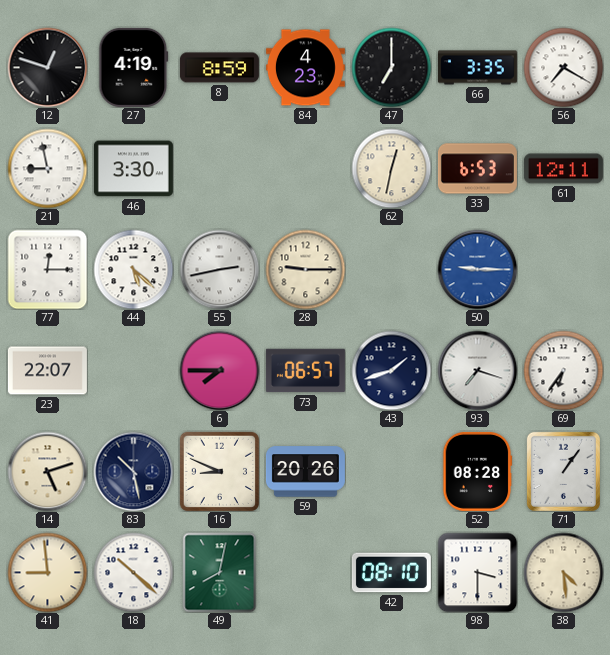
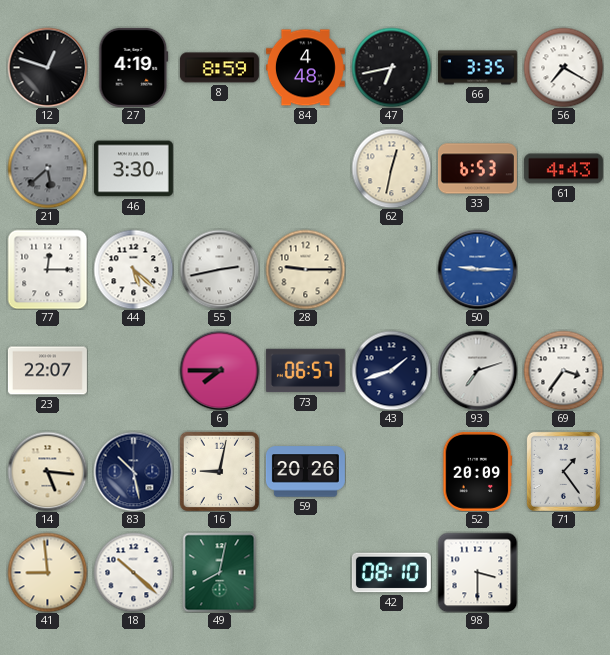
84: 4:23 -> 4:48
47: 7:00 -> 6:43
21: 8:58 -> 5:38
21 dial: white -> grey
61: 12:11 -> 4:43
93: 7:18 -> 7:12
69: 6:36 -> 3:36
14: 5:12 -> 5:16
16: 8:49 -> 9:02
52: 08:28 -> 20:09
71: 1:06 -> 1:24
38: 4:29 -> none
